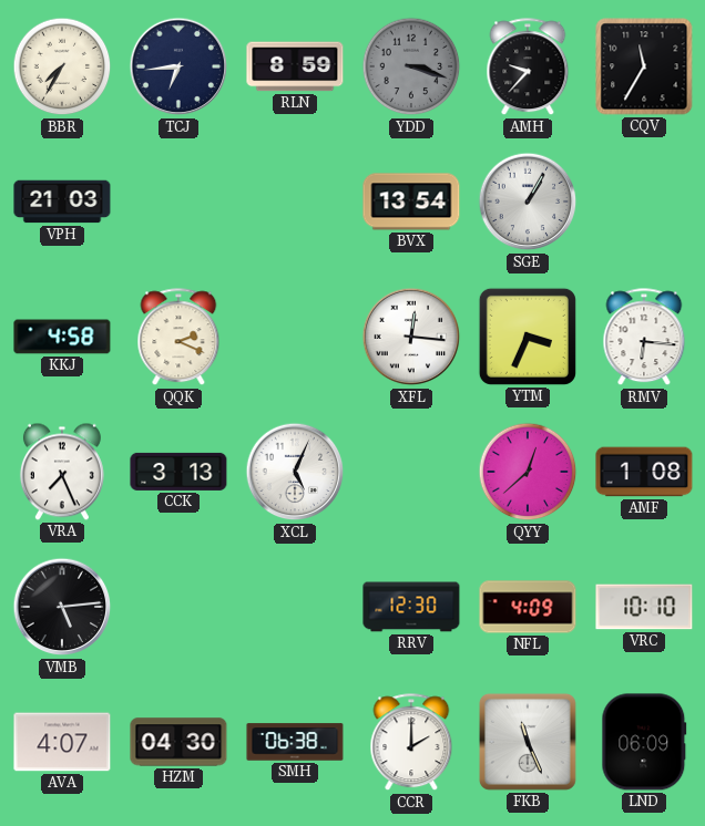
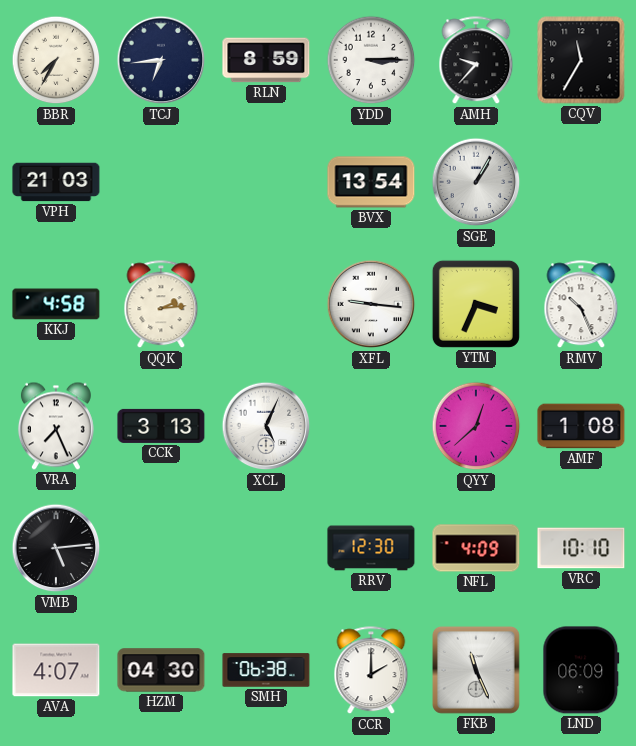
YDD: 3:18 -> 3:15
YDD dial: grey -> white
QQK: 2:19 -> 2:14
XFL: 12:16 -> 9:16
RMV: 6:16 -> 10:26
